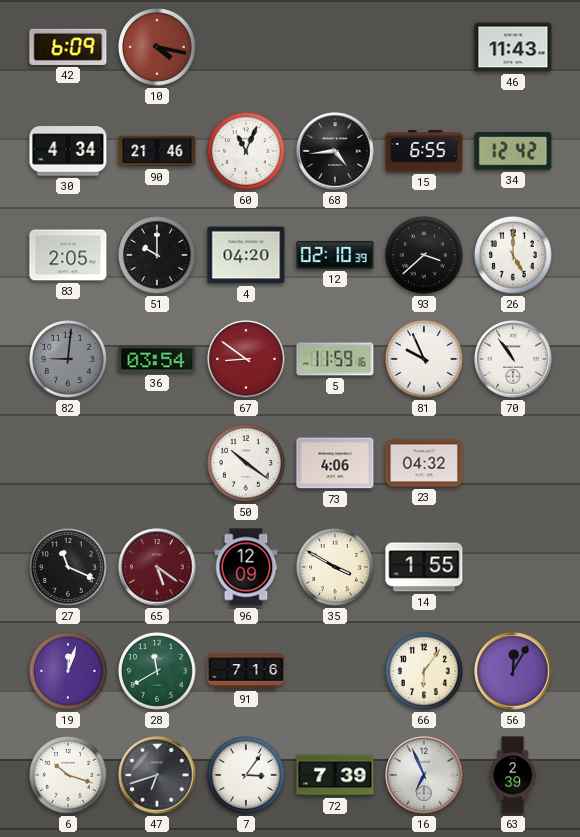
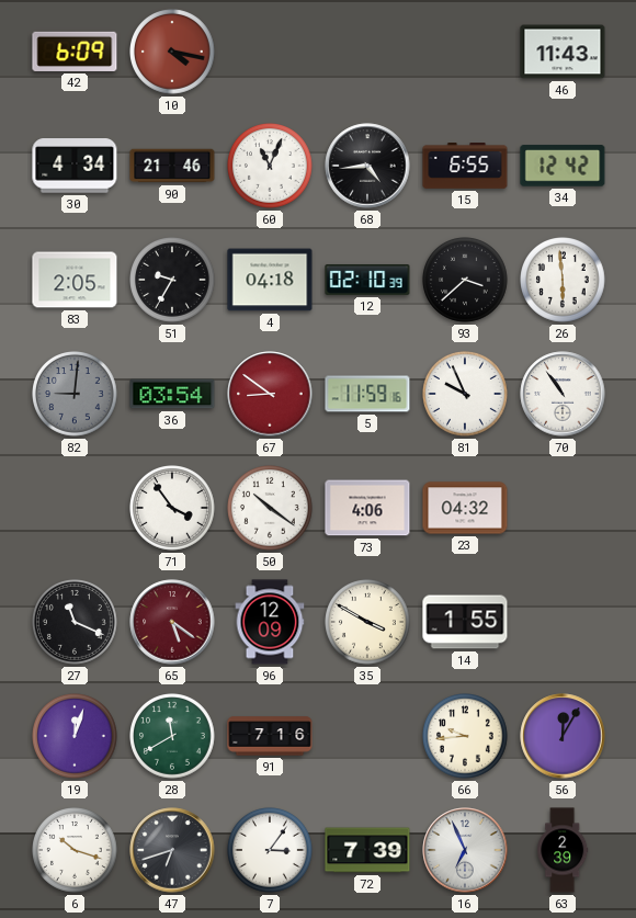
51: 10:00 -> 9:35
4: 04:20 -> 04:18
26: 5:00 -> 5:59
71: none -> 3:54
66: 6:06 -> 9:44
